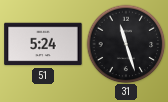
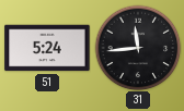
31: 11:27 -> 11:44
